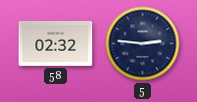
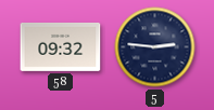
58: 02:32 -> 09:32
